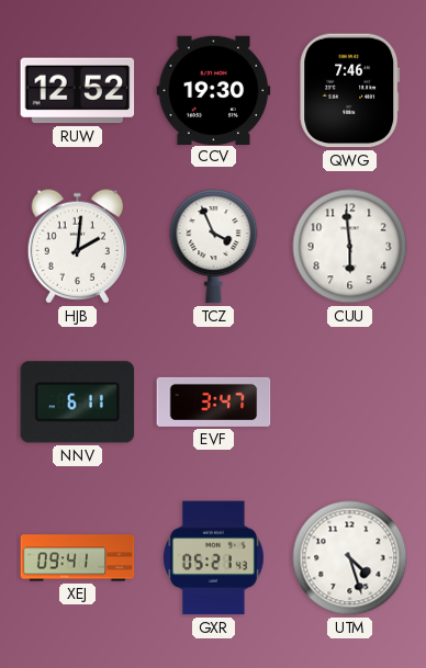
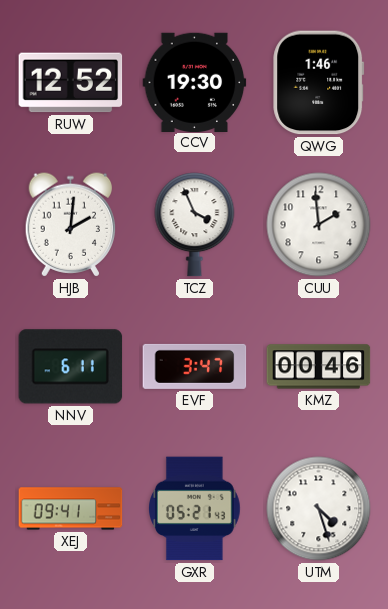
QWG: 7:46 -> 1:46
CUU: 5:59 -> 1:59
KMZ: none -> 00:46
